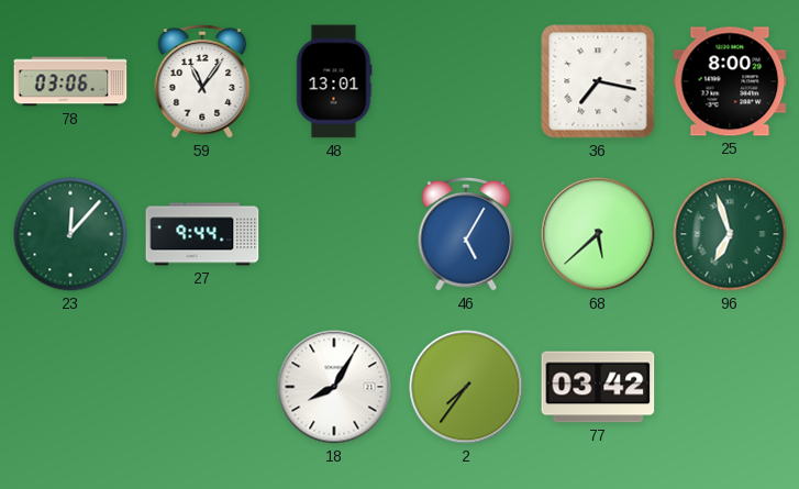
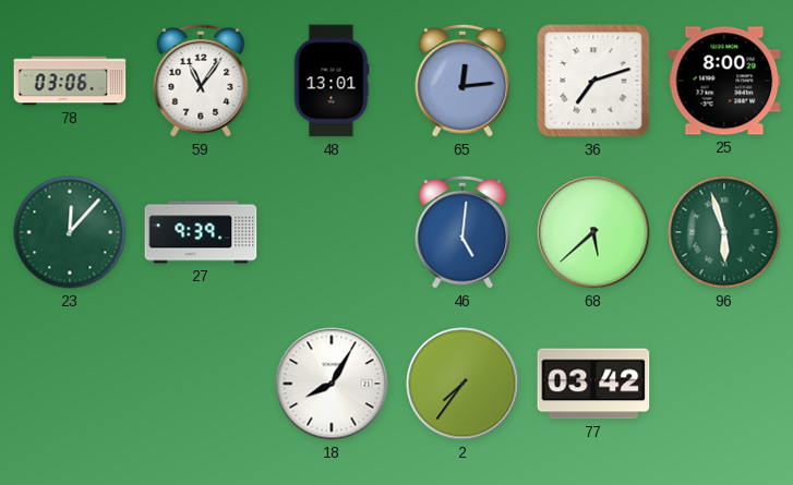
65: none -> 12:14
36: 7:17 -> 7:12
27: 9:44 -> 9:39
46: 5:05 -> 5:01
96: 6:57 -> 5:57
